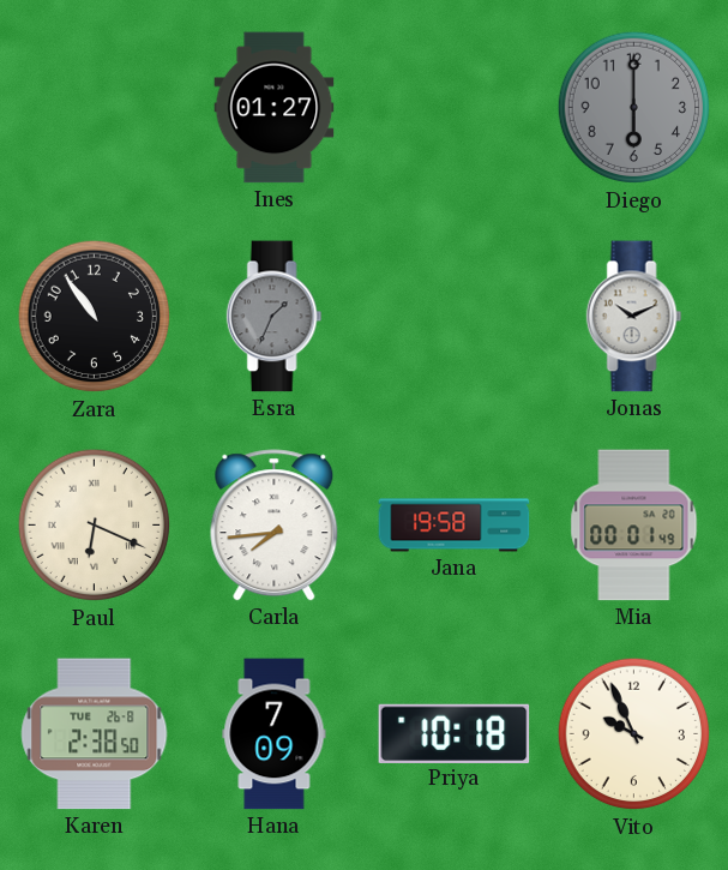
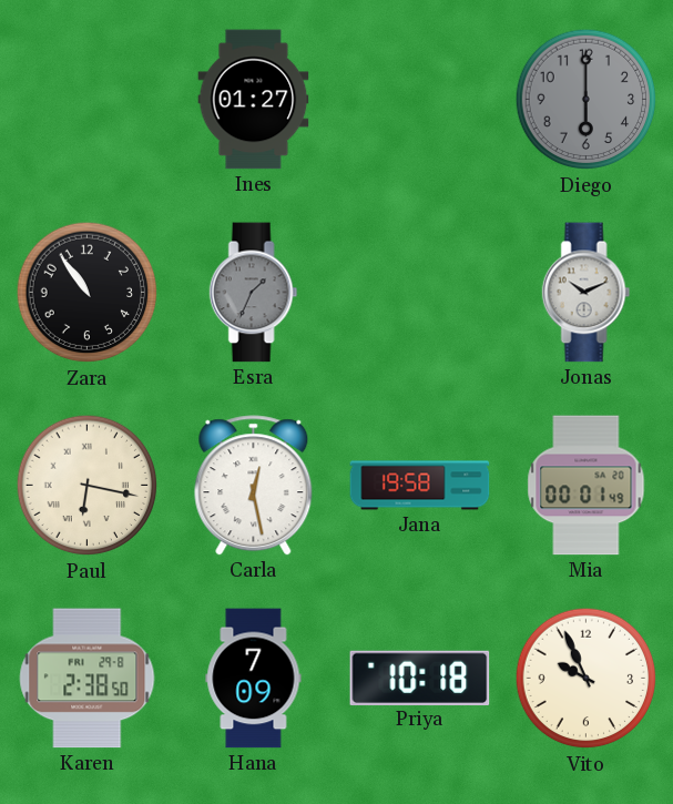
Paul: 6:19 -> 6:17
Carla: 7:44 -> 12:28
Karen date: TUE 26-8 -> FRI 29-8
